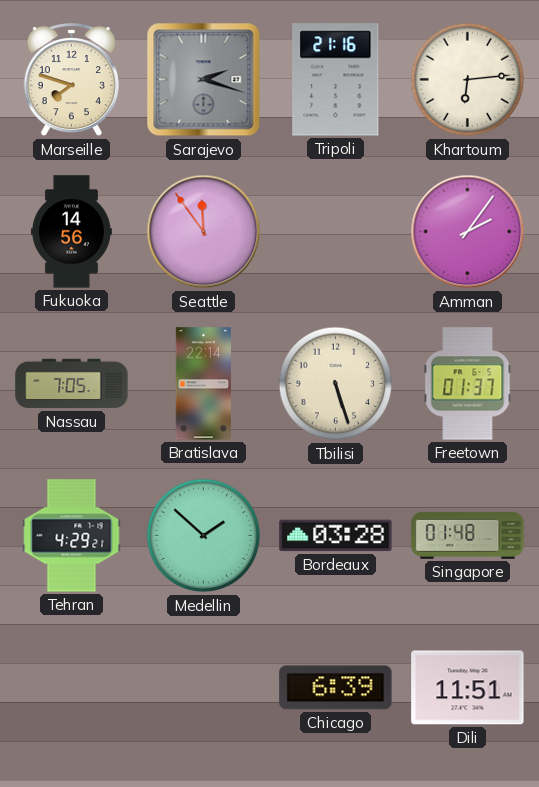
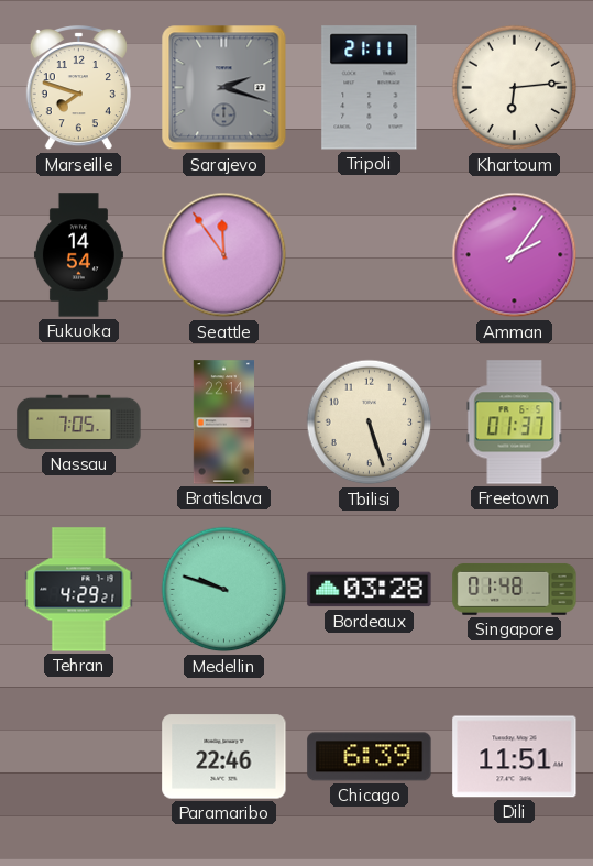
Tripoli: 21:16 -> 21:11
Fukuoka: 14:56 -> 14:54
Medellin: 1:52 -> 9:48
Paramaribo: none -> 22:46
